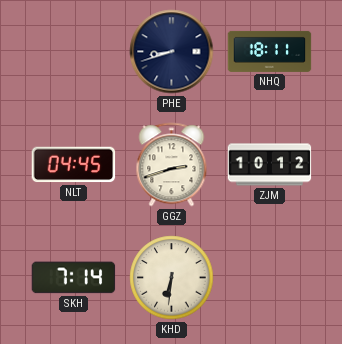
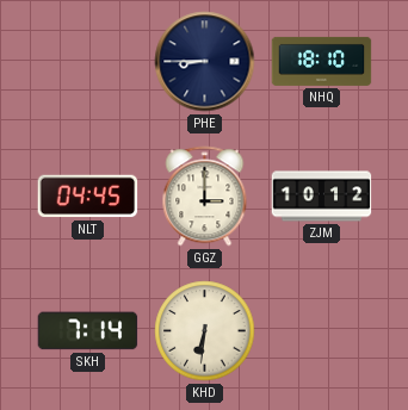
PHE: 8:42 -> 8:45
NHQ: 18:11 -> 18:10
GGZ: 2:42 -> 3:00
